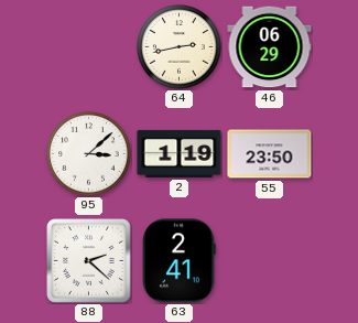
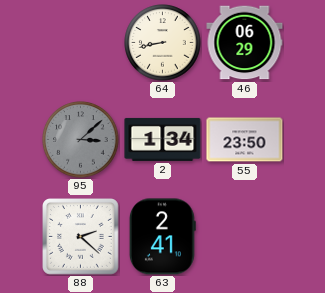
64: 2:43 -> 8:43
95 dial: white -> grey
2: 1:19 -> 1:34
